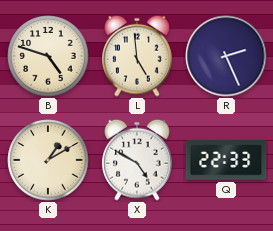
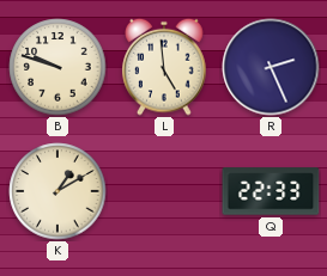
B: 4:48 -> 9:48
X: 4:50 -> none
